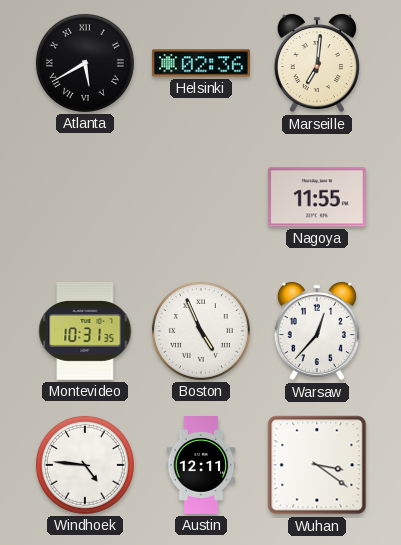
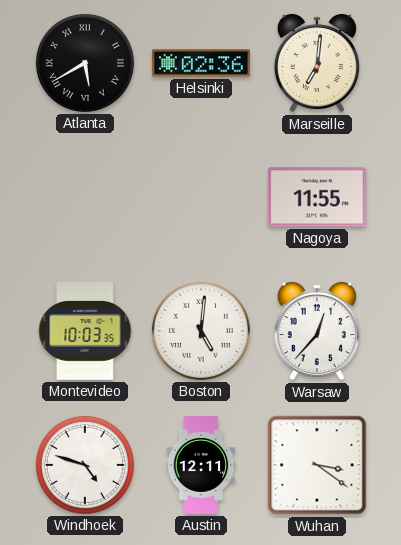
Montevideo: 10:31 -> 10:03
Boston: 4:56 -> 5:01
Windhoek: 4:46 -> 4:48
